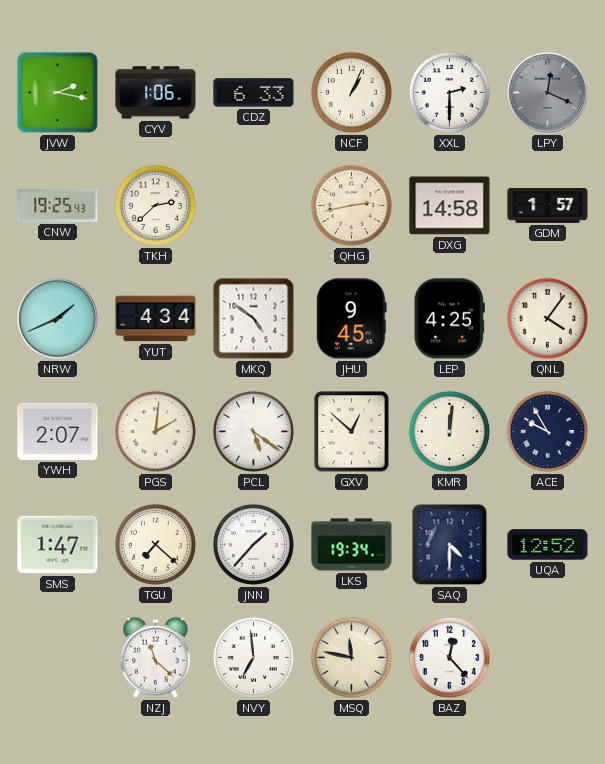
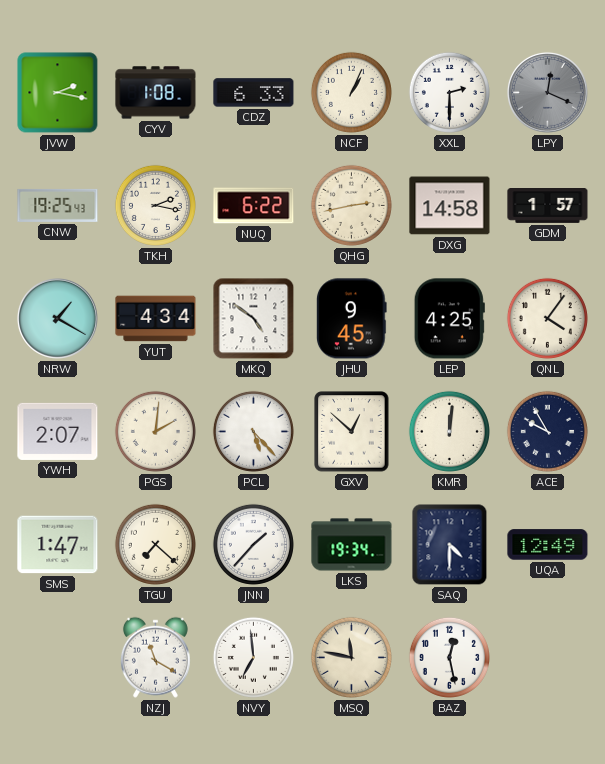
CYV: 1:06 -> 1:08
TKH: 2:38 -> 2:17
NUQ: none -> 6:22
NRW: 1:41 -> 1:20
PCL: 5:21 -> 5:23
UQA: 12:52 -> 12:49
NZJ: 11:22 -> 11:20
BAZ: 12:23 -> 12:28
